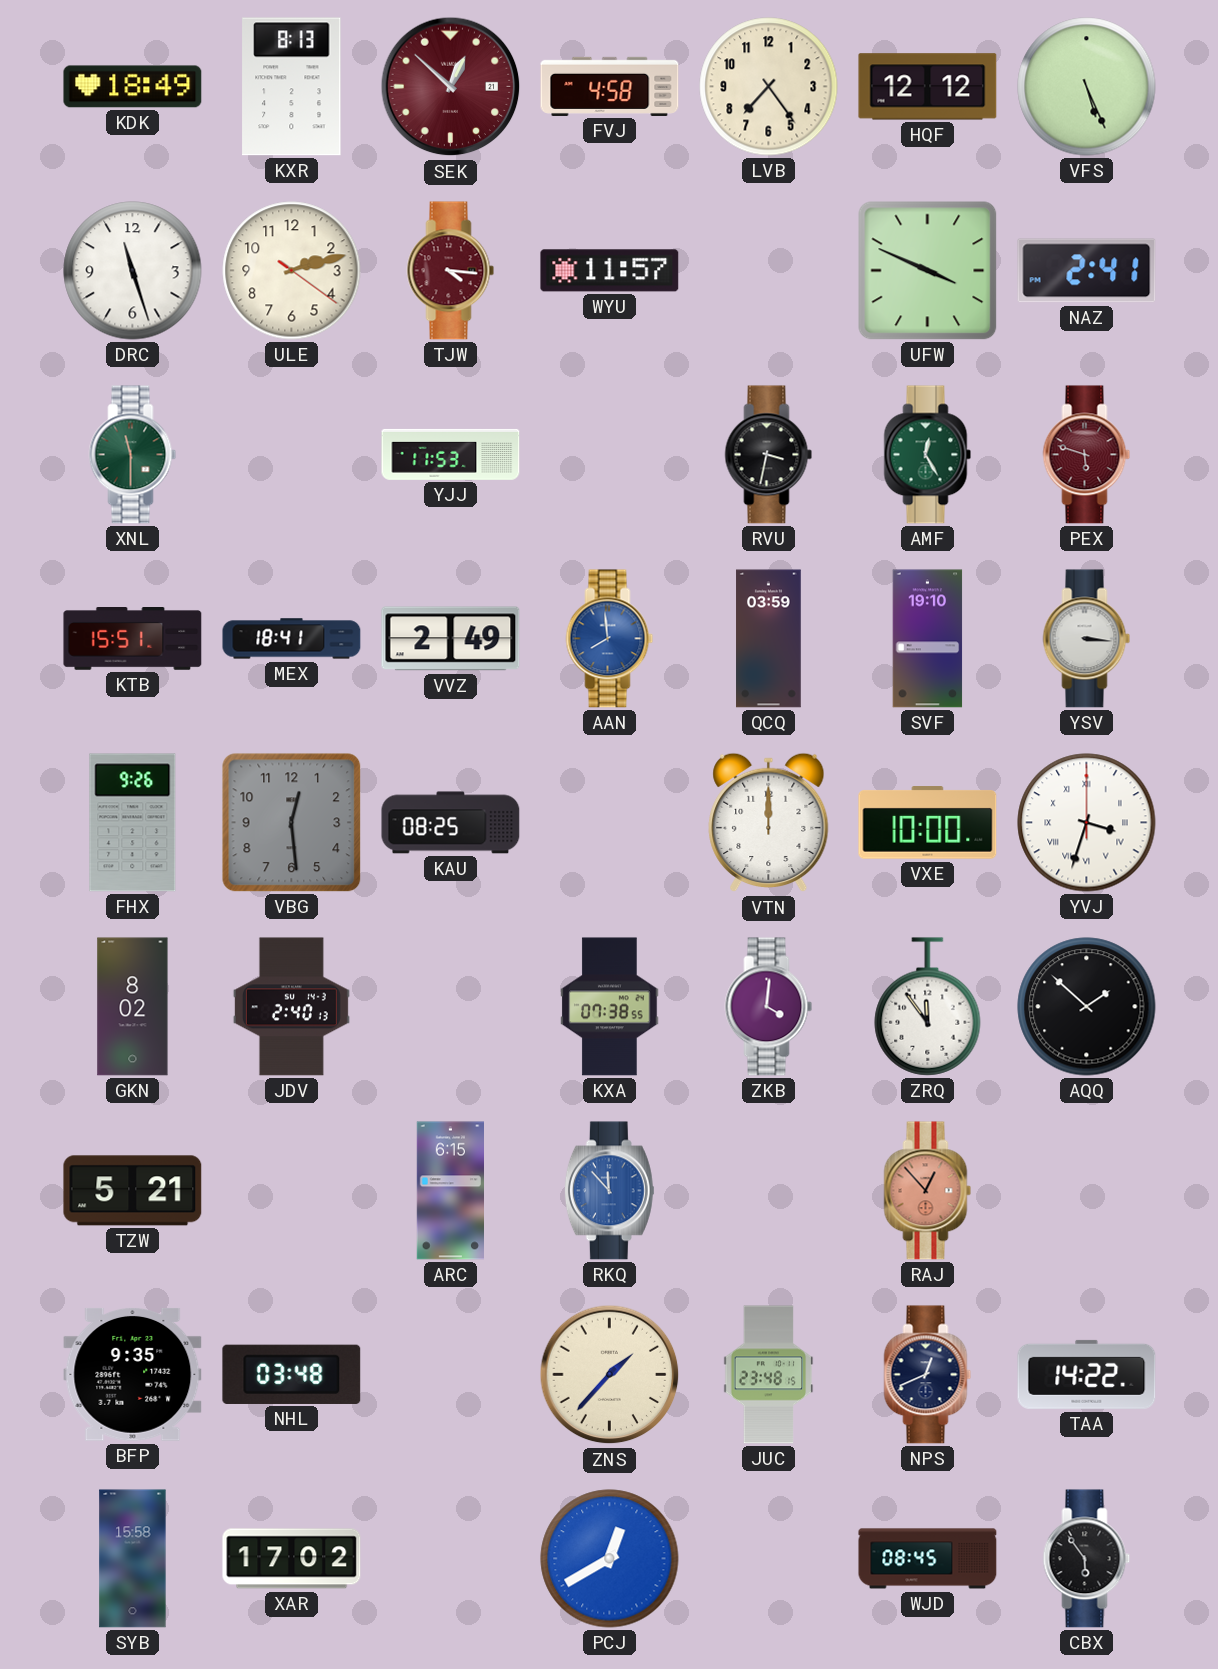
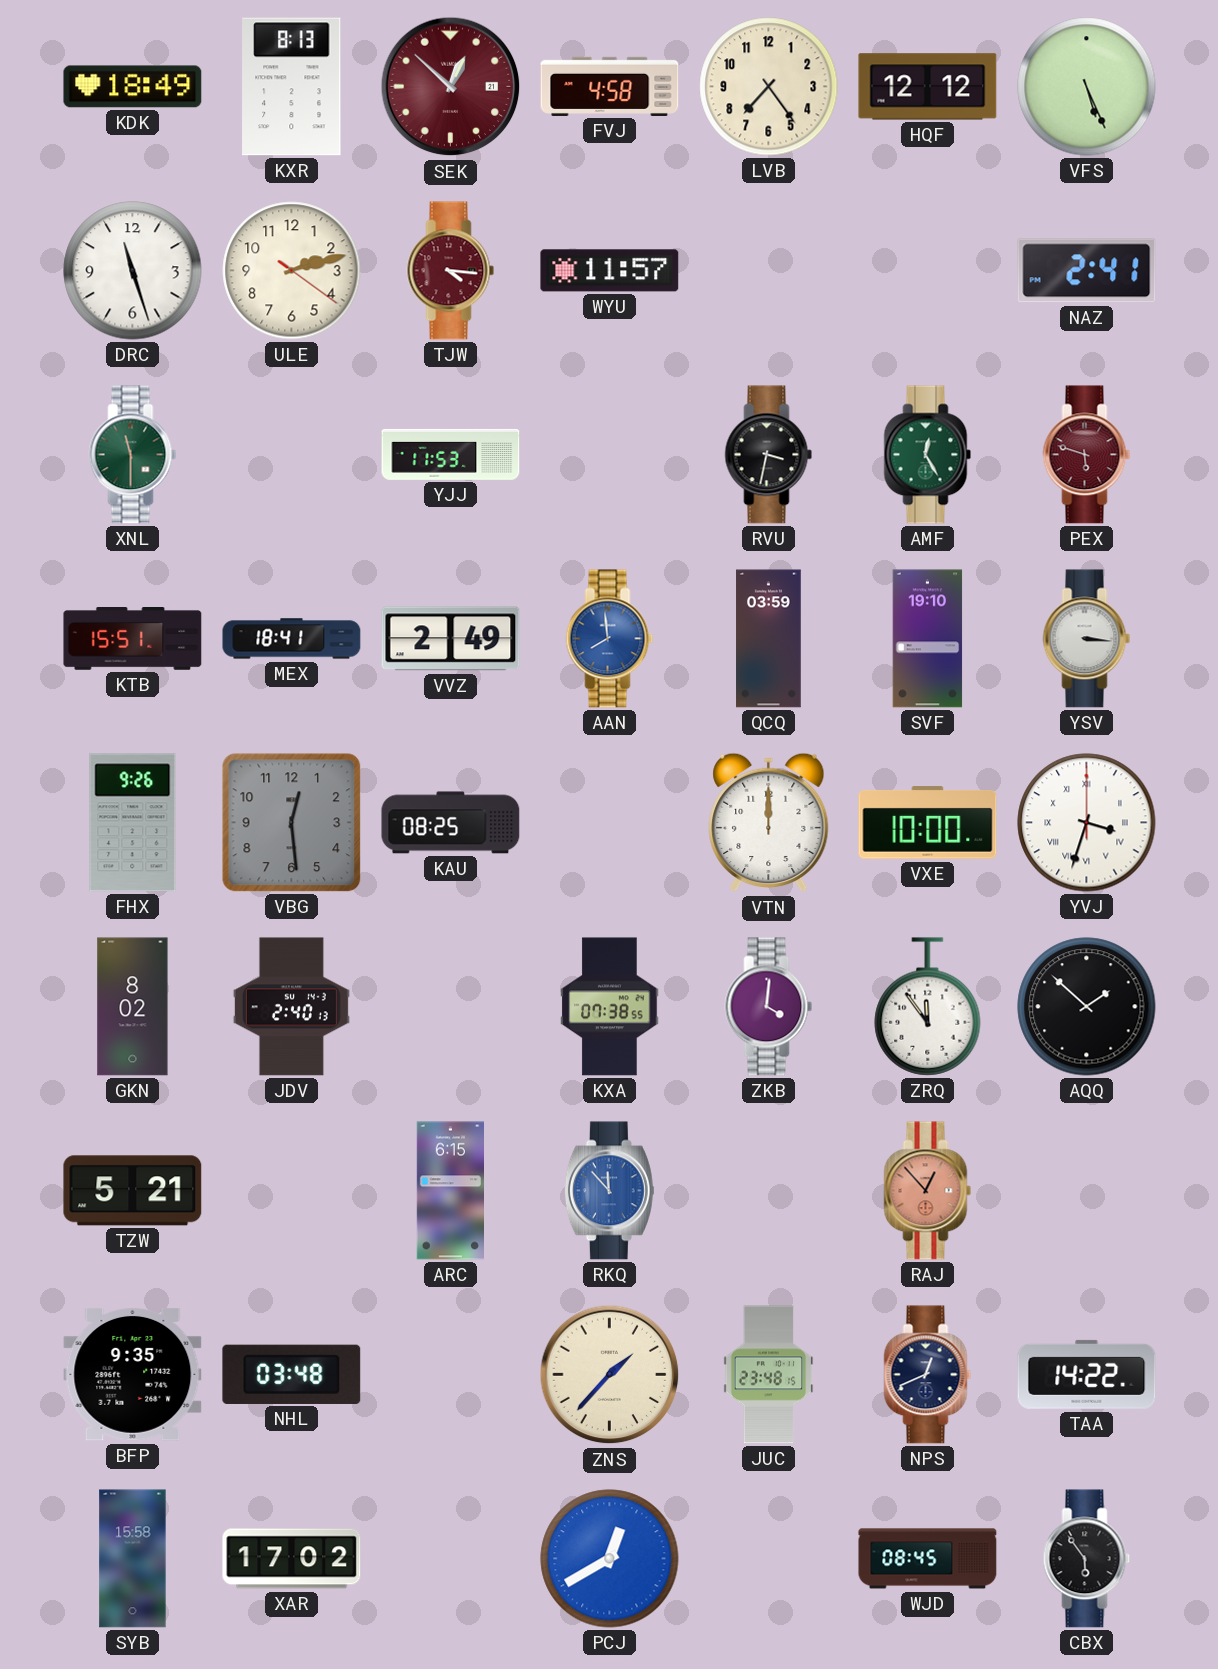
UFW: 3:49 -> none
